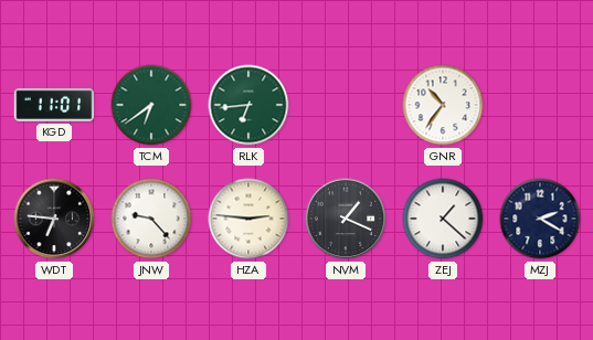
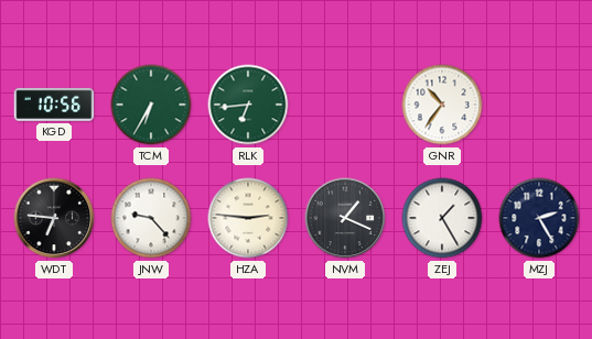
KGD: 11:01 -> 10:56
TCM: 6:39 -> 6:35
ZEJ: 1:22 -> 1:25
MZJ: 2:20 -> 2:25
